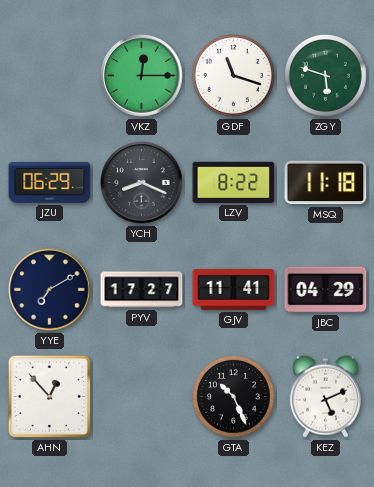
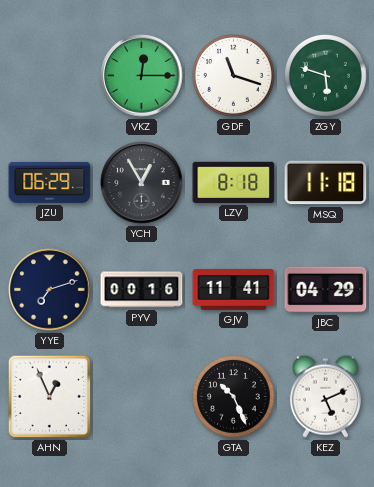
YCH: 8:19 -> 12:55
LZV: 8:22 -> 8:18
YYE: 7:10 -> 7:12
PYV: 17:27 -> 00:16
AHN: 12:53 -> 12:56
